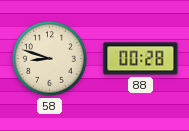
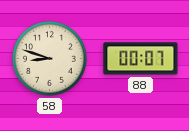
88: 00:28 -> 00:07
